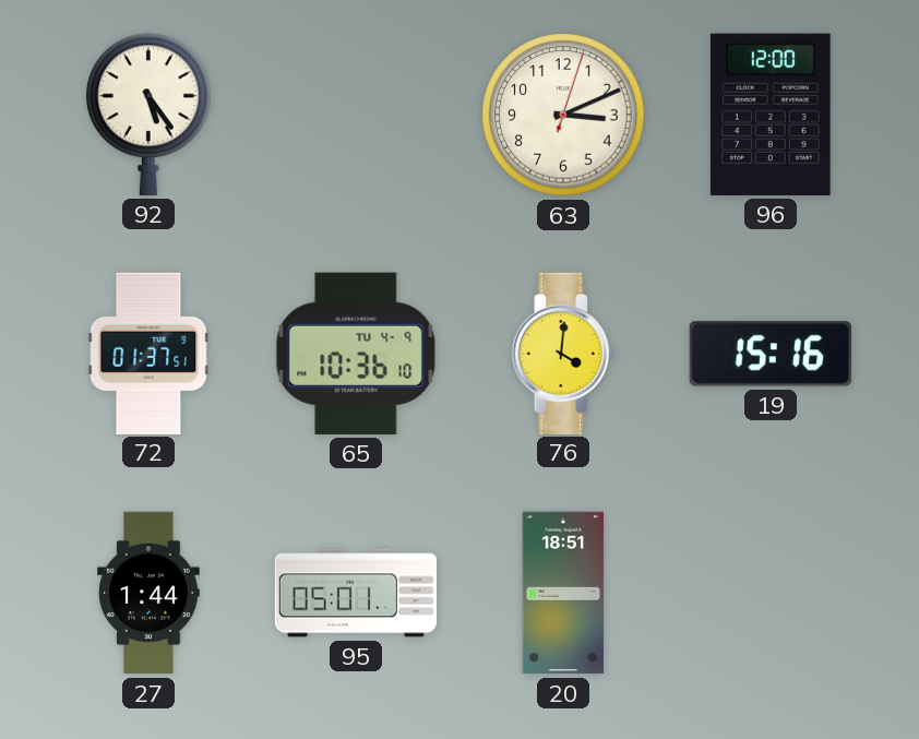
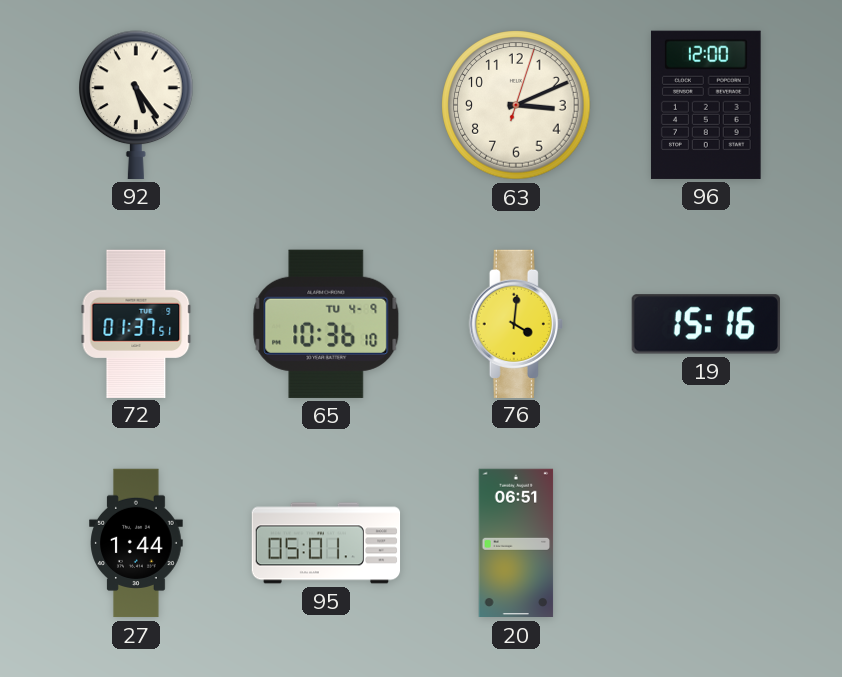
20: 18:51 -> 06:51
